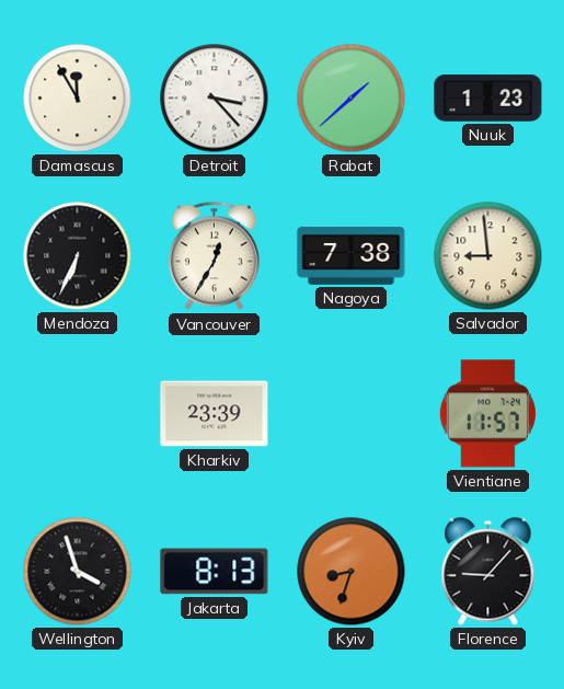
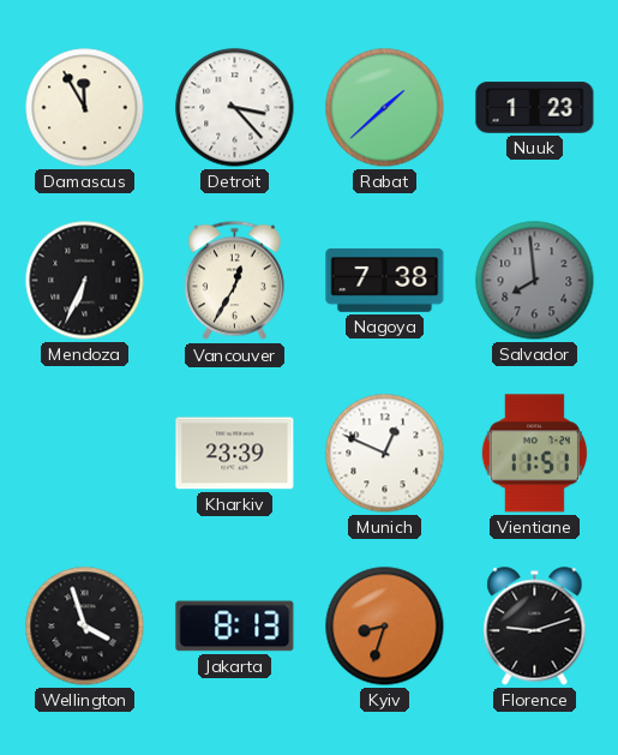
Salvador: 8:59 -> 7:59
Salvador dial: cream -> grey
Munich: none -> 12:49
Vientiane: 11:57 -> 11:51
Florence: 9:07 -> 9:12
